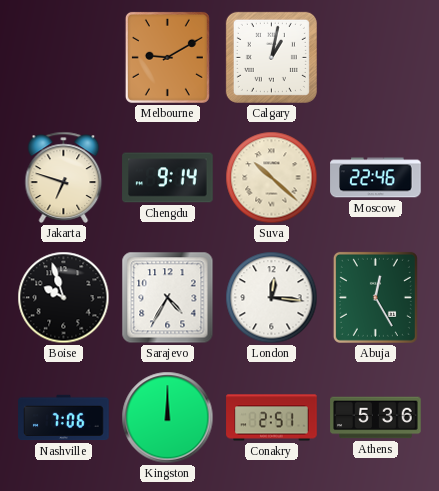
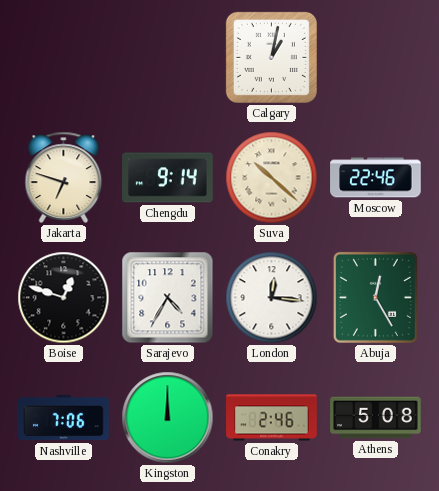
Melbourne: 9:10 -> none
Boise: 9:57 -> 12:48
Conakry: 2:51 -> 2:46
Athens: 5:36 -> 5:08
